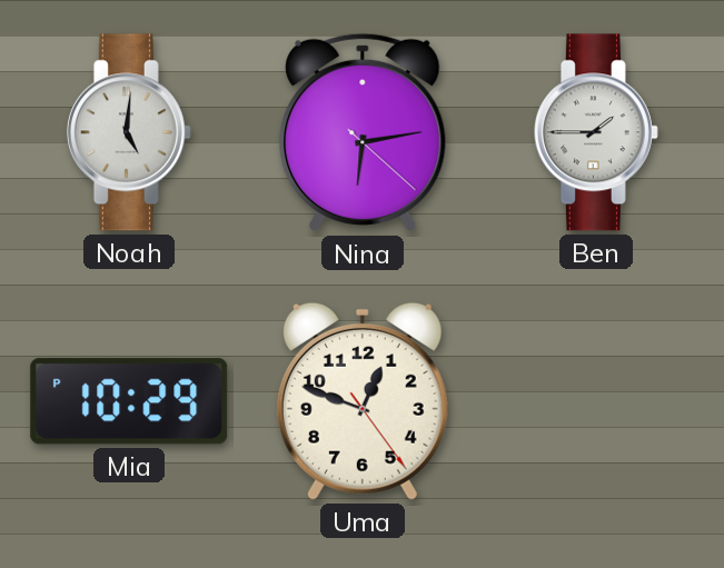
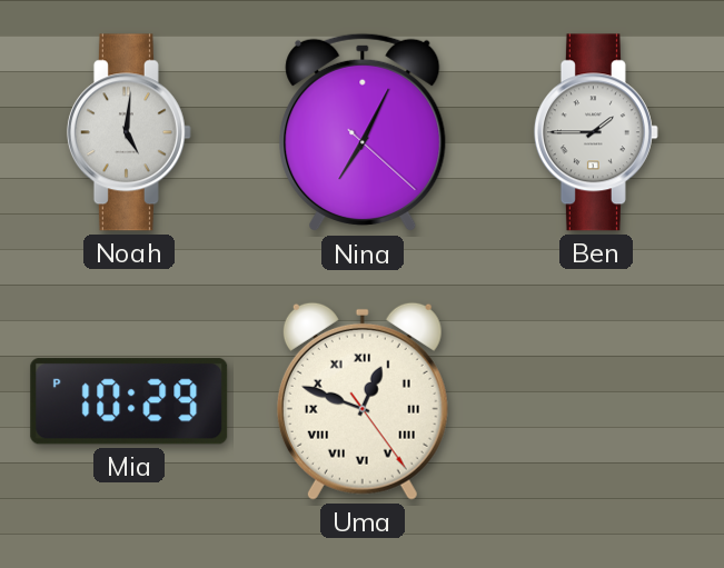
Nina: 6:13 -> 7:04
Uma numerals: Arabic -> Roman
